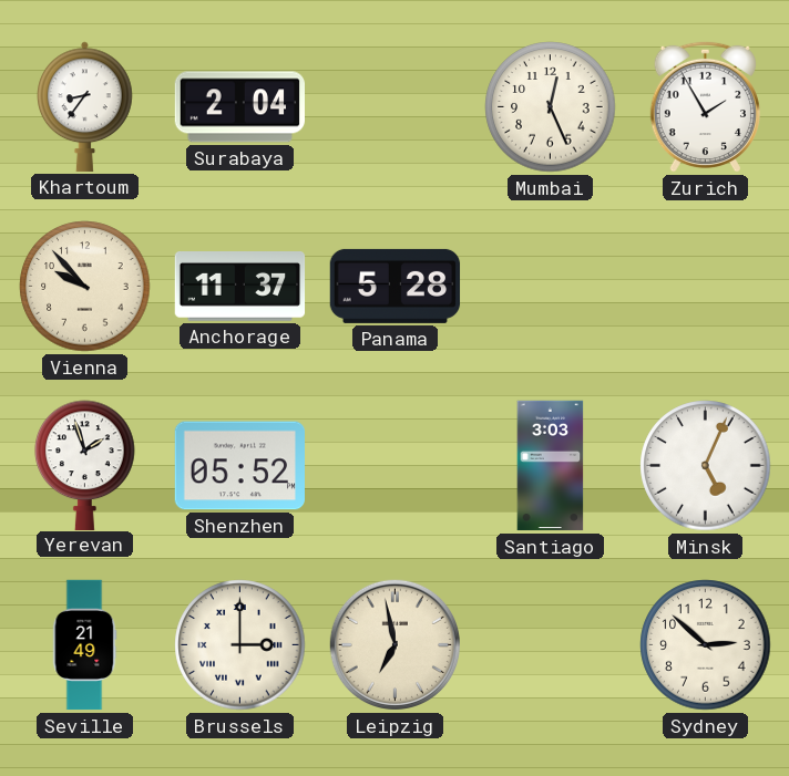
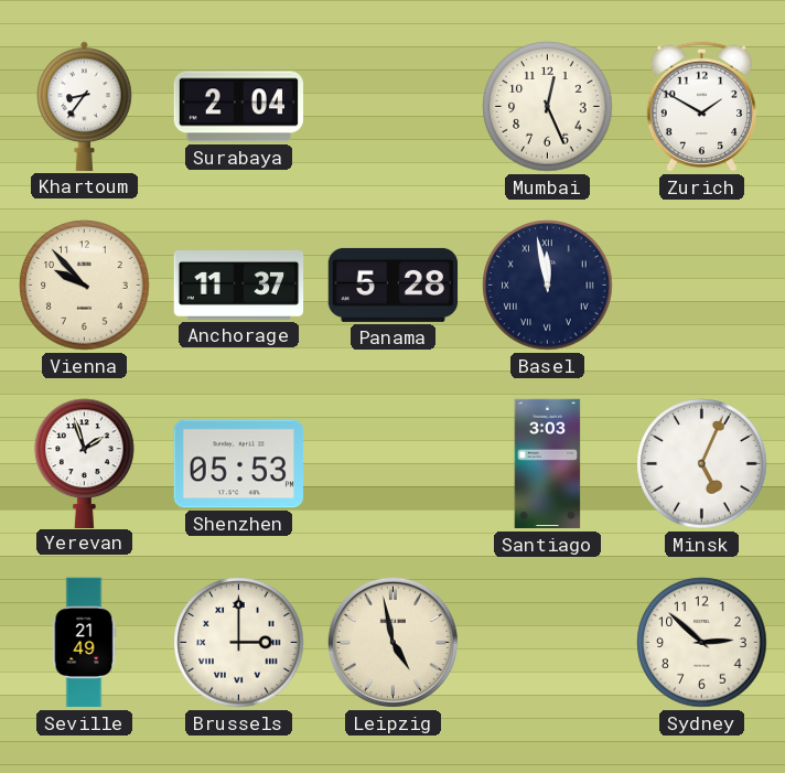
Zurich: 1:55 -> 1:50
Basel: none -> 11:58
Shenzhen: 05:52 -> 05:53
Leipzig: 6:58 -> 4:58
